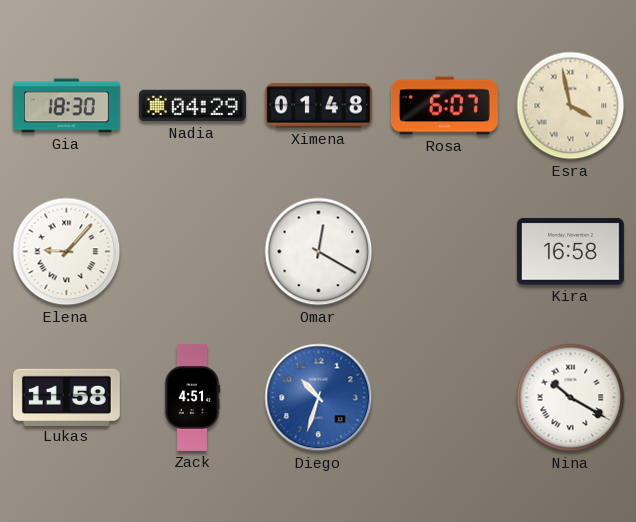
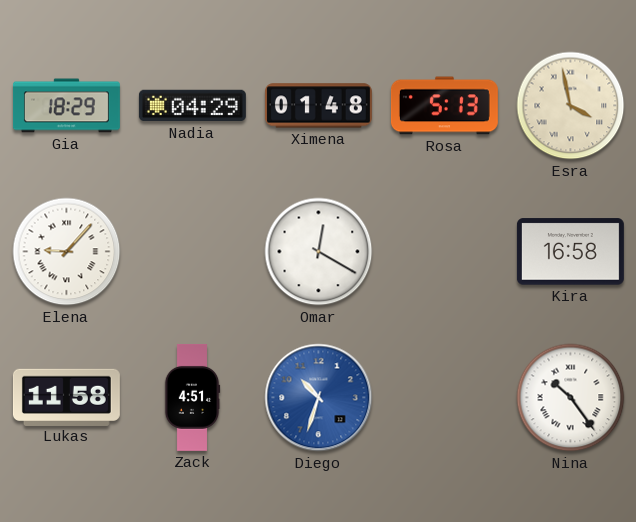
Gia: 18:30 -> 18:29
Rosa: 6:07 -> 5:13
Nina: 10:20 -> 10:24
